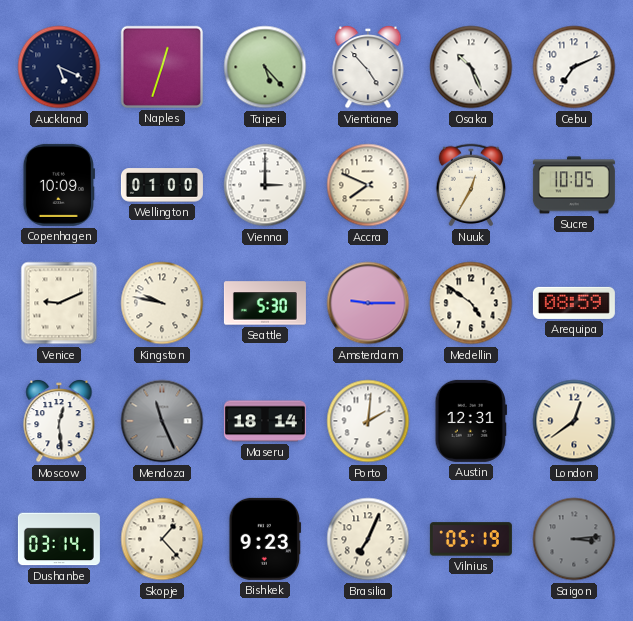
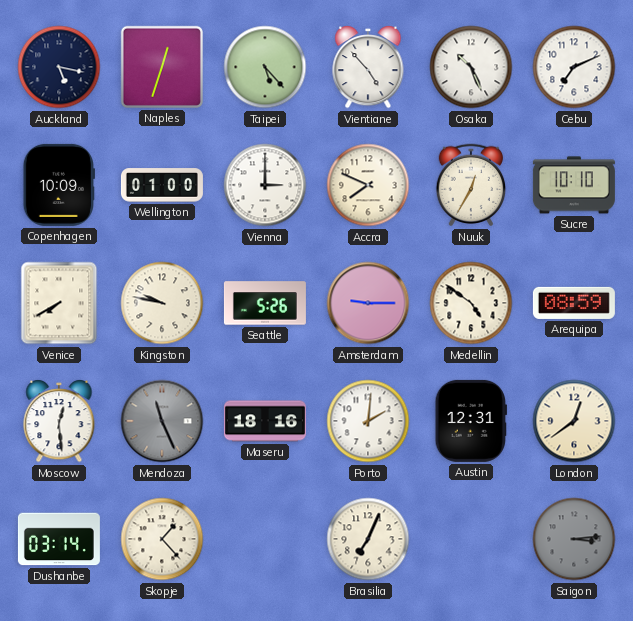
Auckland: 5:19 -> 5:17
Sucre: 10:05 -> 10:10
Venice: 9:11 -> 7:40
Seattle: 5:30 -> 5:26
Maseru: 18:14 -> 18:16
Bishkek: 9:23 -> none
Vilnius: 05:19 -> none
